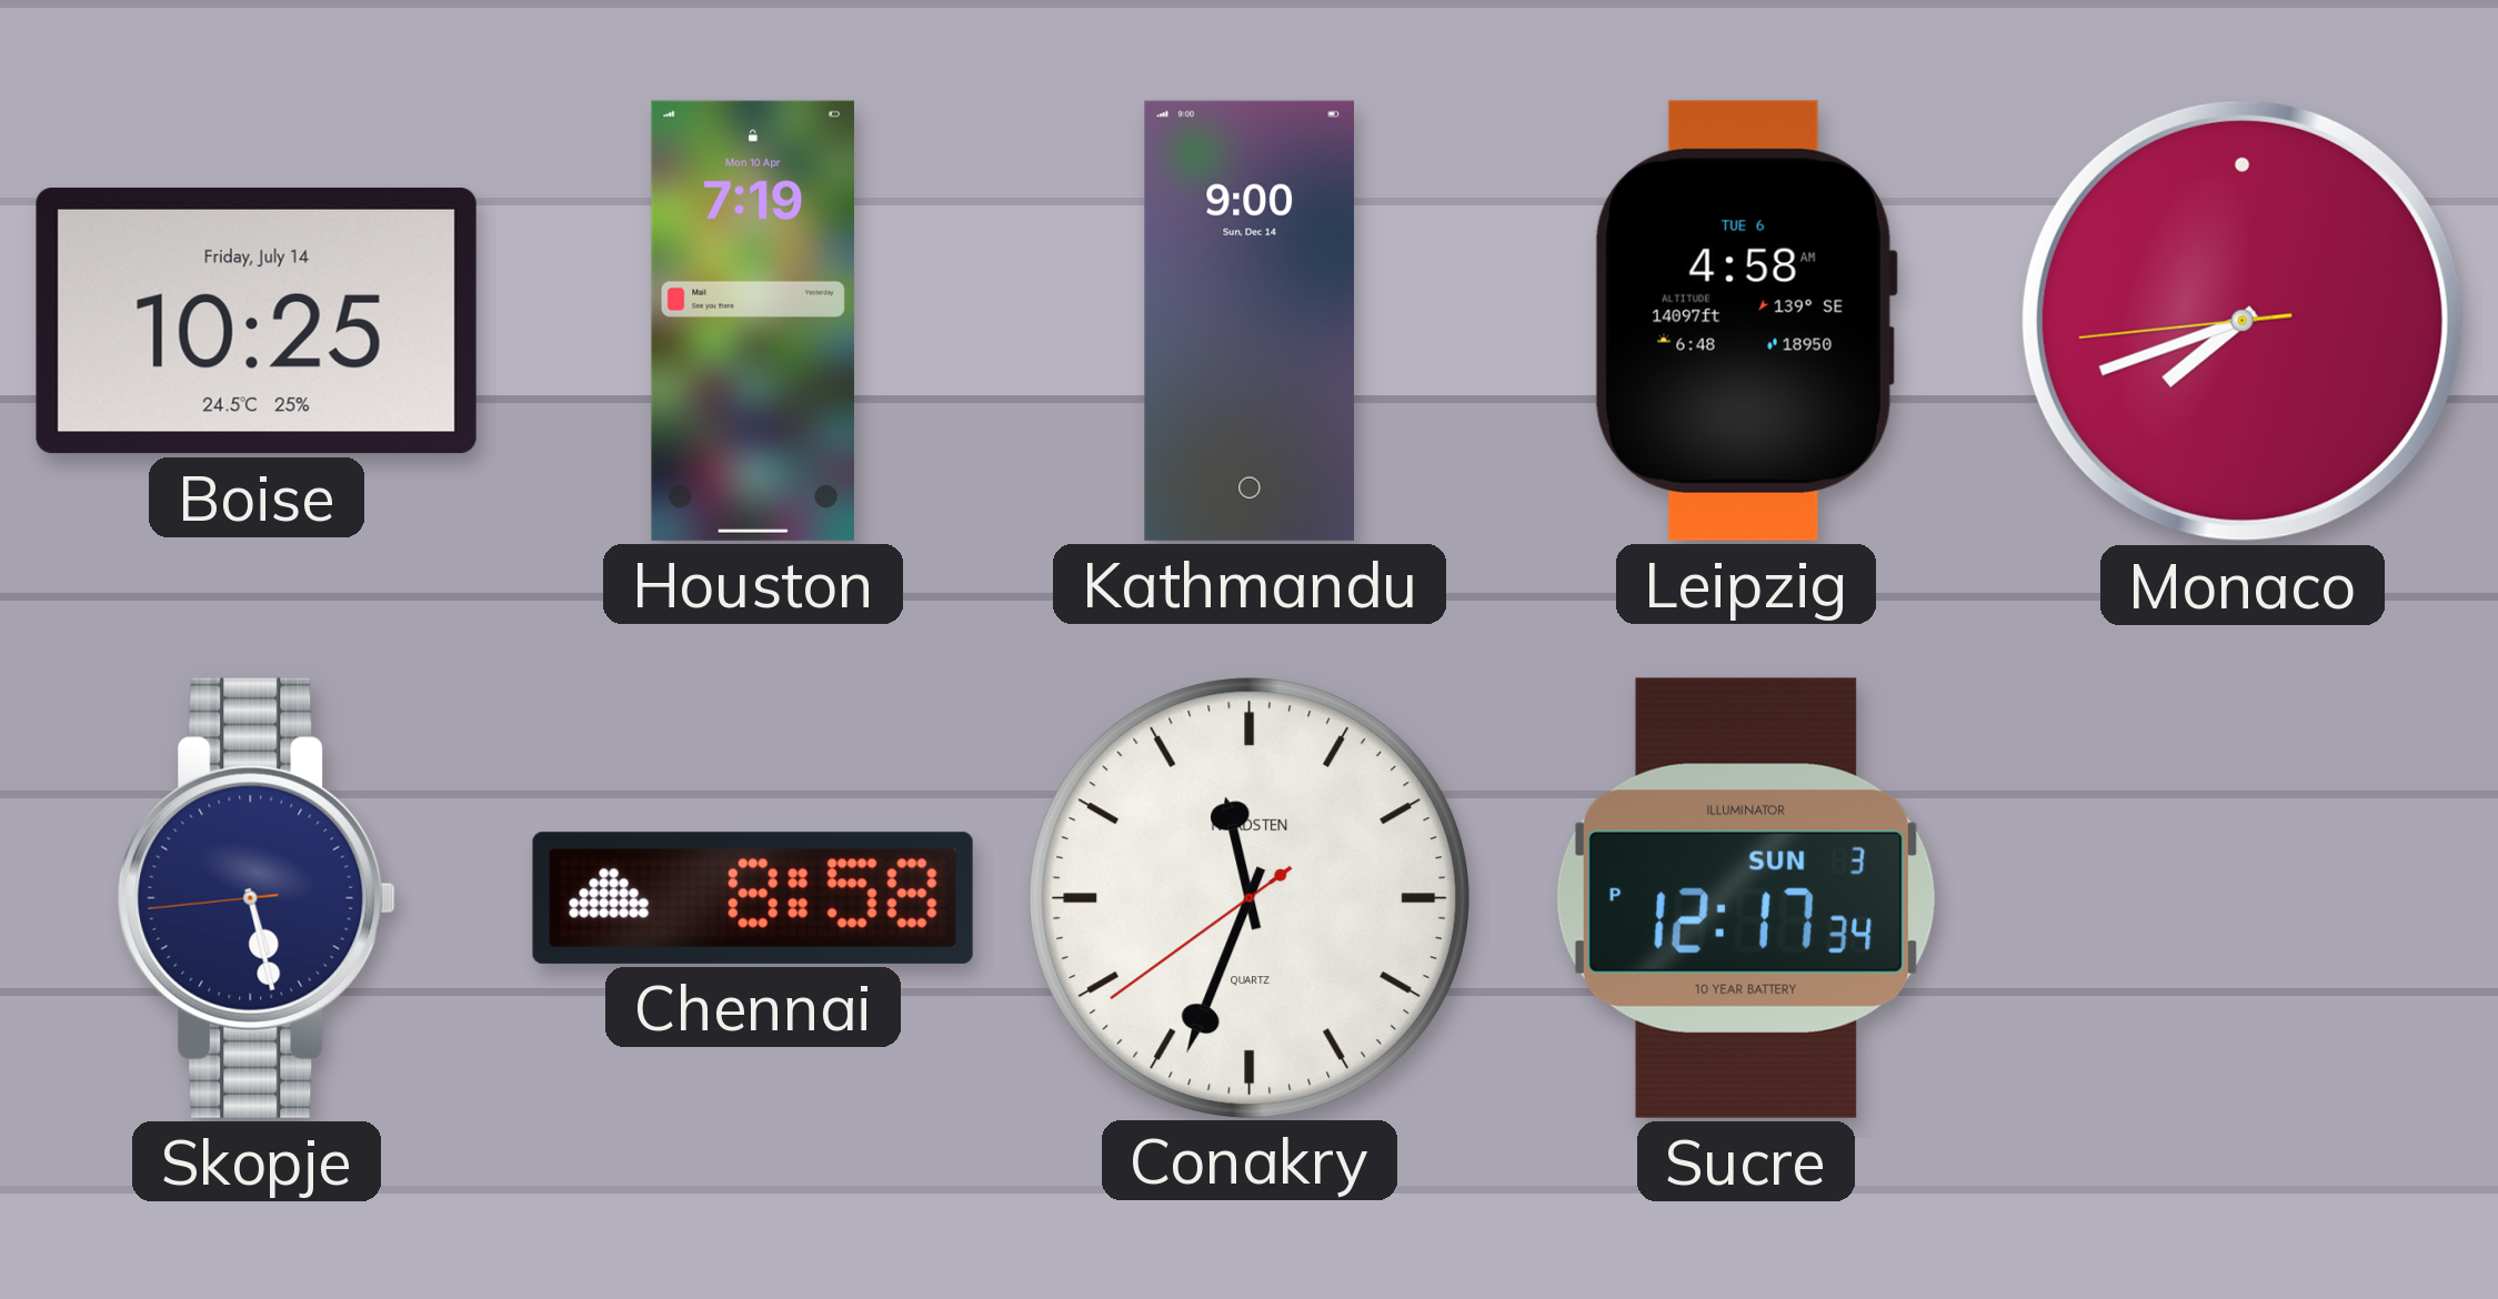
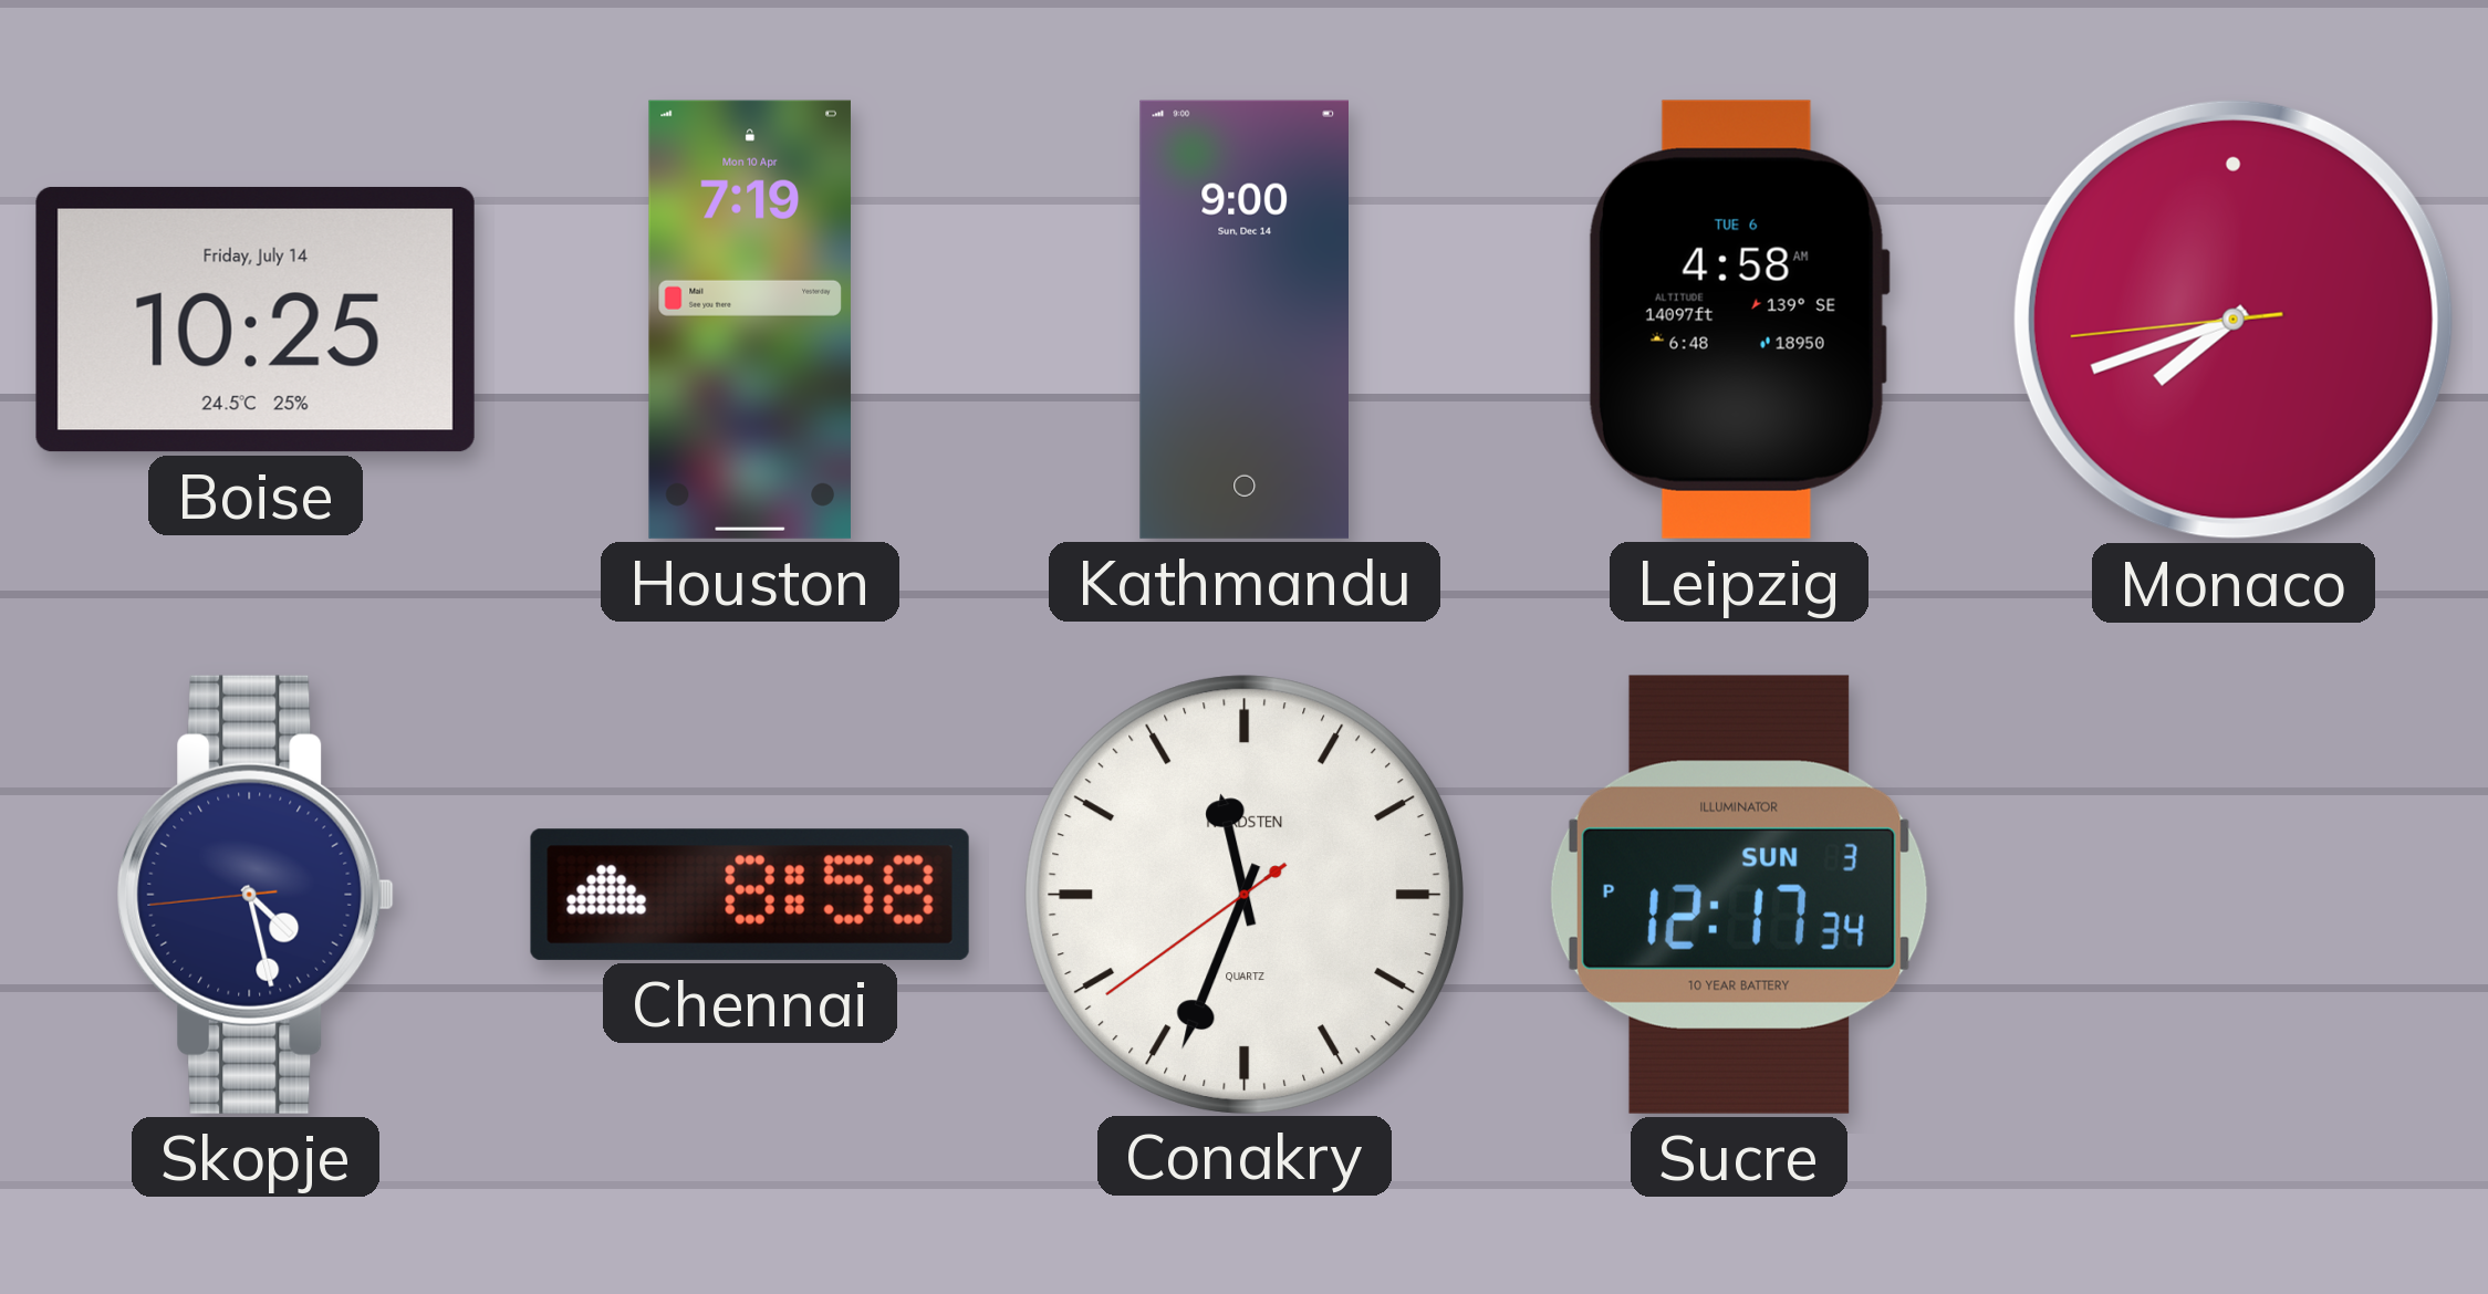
Skopje: 5:27 -> 4:27
